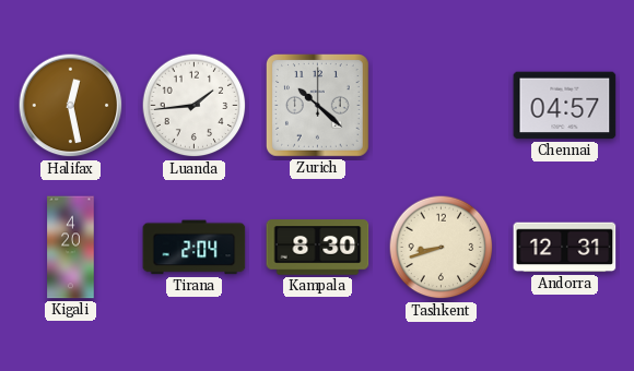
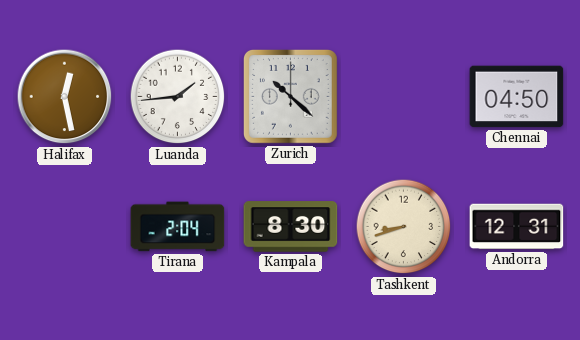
Chennai: 04:57 -> 04:50
Kigali: 4:20 -> none
